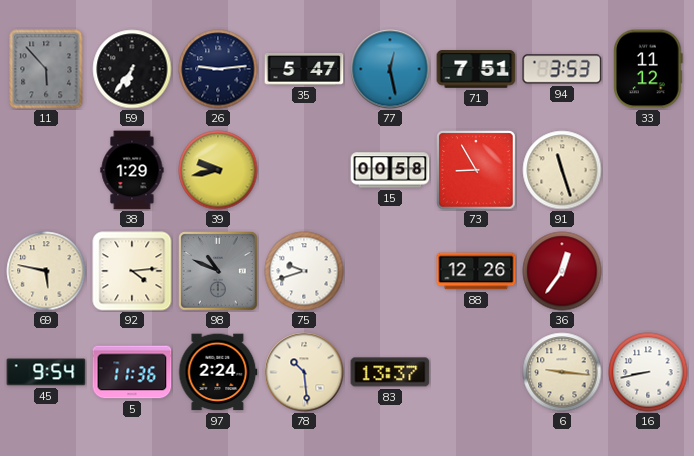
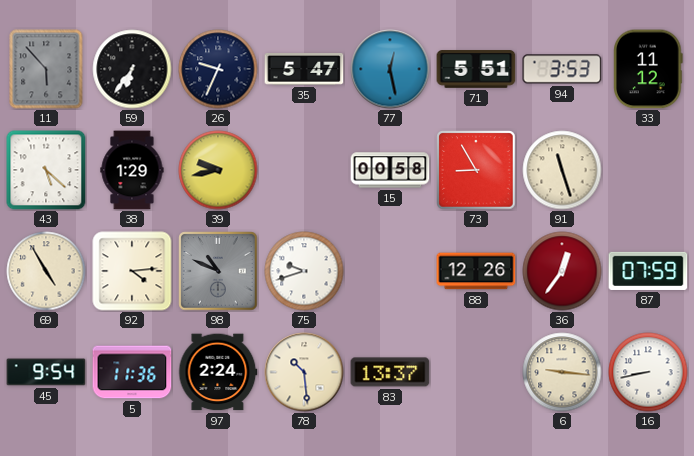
26: 9:14 -> 9:34
71: 7:51 -> 5:51
43: none -> 5:22
69: 5:47 -> 4:55
87: none -> 07:59
